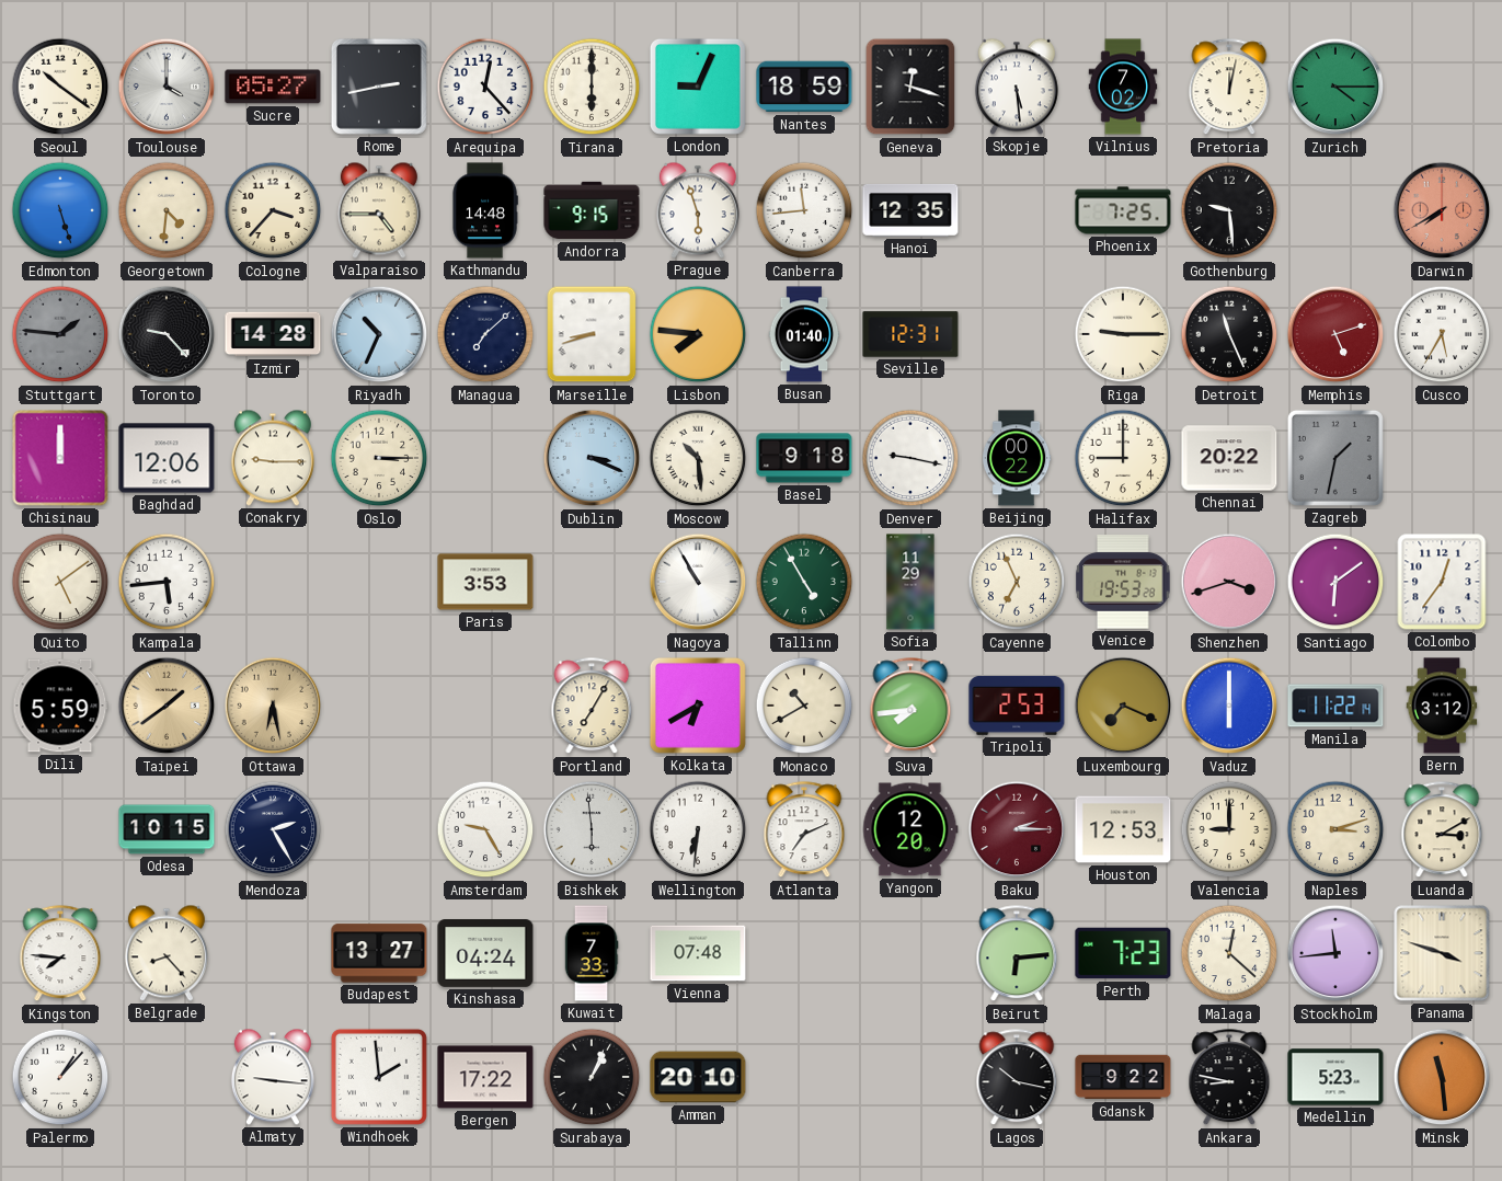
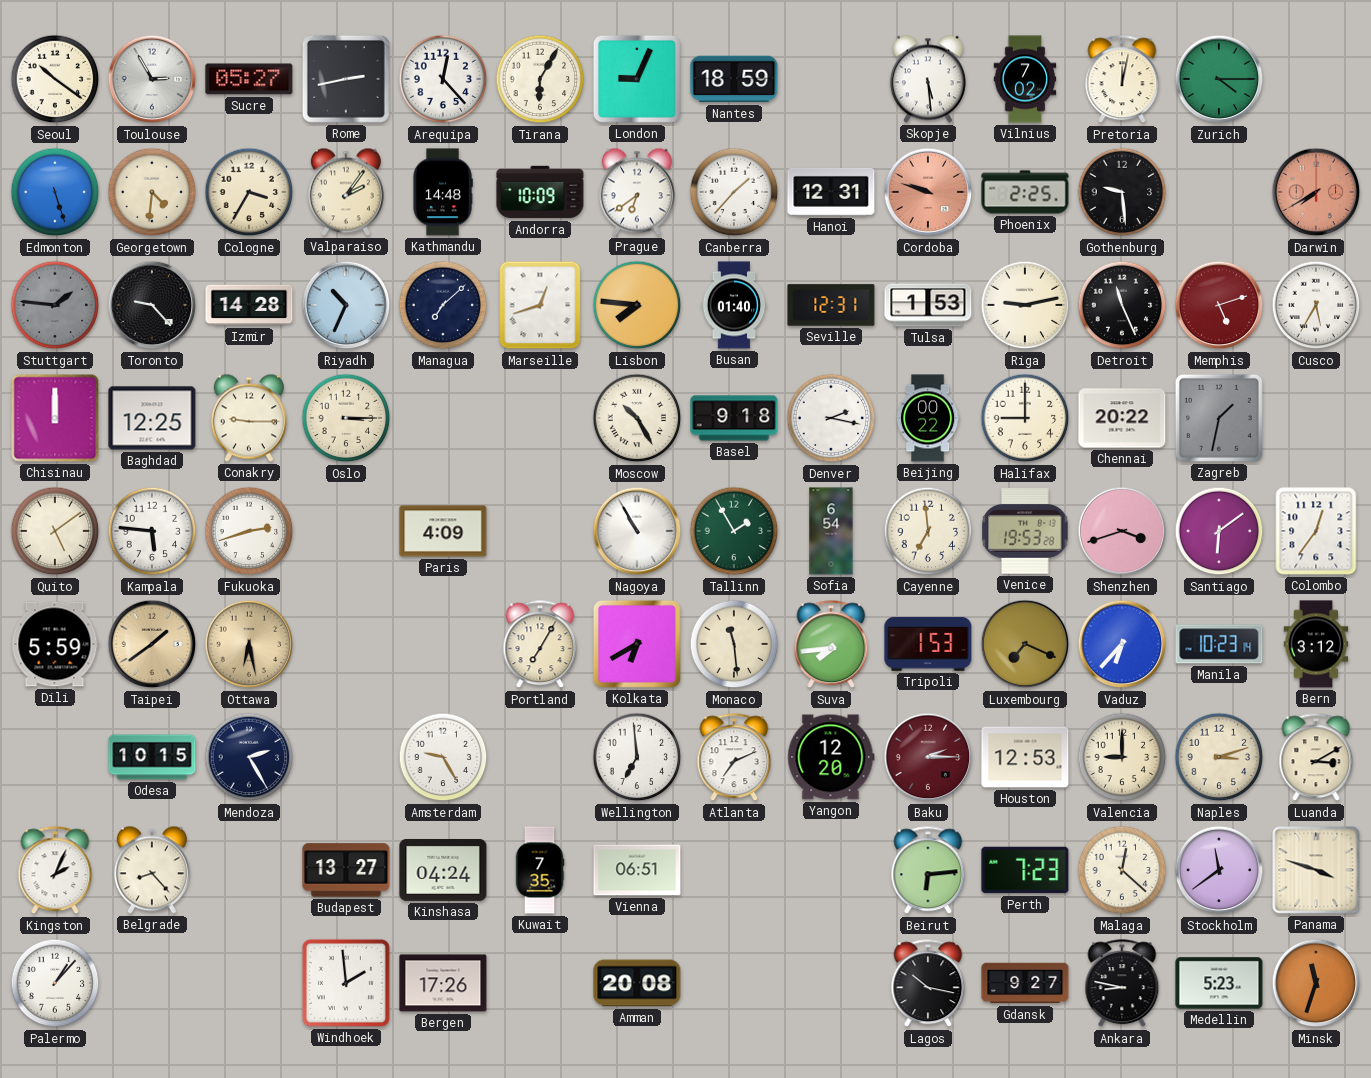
Toulouse: 4:00 -> 2:55
Tirana: 6:00 -> 6:05
Geneva: 12:18 -> none
Cologne: 3:37 -> 3:35
Valparaiso: 4:45 -> 2:06
Andorra: 9:15 -> 10:09
Prague: 5:57 -> 6:39
Canberra: 11:44 -> 1:37
Hanoi: 12:35 -> 12:31
Cordoba: none -> 9:48
Phoenix: 7:25 -> 2:25
Marseille: 8:42 -> 12:42
Tulsa: none -> 1:53
Riga: 9:15 -> 9:13
Baghdad: 12:06 -> 12:25
Dublin: 3:19 -> none
Moscow: 10:29 -> 10:25
Denver: 9:17 -> 2:17
Kampala: 5:44 -> 5:46
Fukuoka: none -> 2:42
Paris: 3:53 -> 4:09
Tallinn: 4:55 -> 1:55
Sofia: 11:29 -> 6:54
Cayenne: 6:56 -> 6:59
Monaco: 10:40 -> 11:29
Tripoli: 2:53 -> 1:53
Vaduz: 6:00 -> 6:37
Manila: 11:22 -> 10:23
Bishkek: 5:59 -> none
Wellington: 6:31 -> 6:59
Kingston: 7:46 -> 2:04
Kuwait: 7:33 -> 7:35
Vienna: 07:48 -> 06:51
Stockholm: 11:44 -> 11:39
Almaty: 9:16 -> none
Bergen: 17:22 -> 17:26
Surabaya: 1:04 -> none
Amman: 20:10 -> 20:08
Gdansk: 9:22 -> 9:27
Minsk: 11:29 -> 11:33
